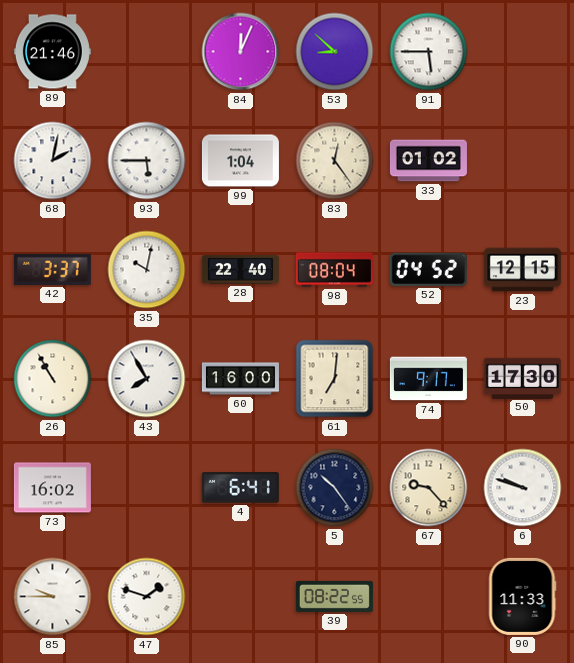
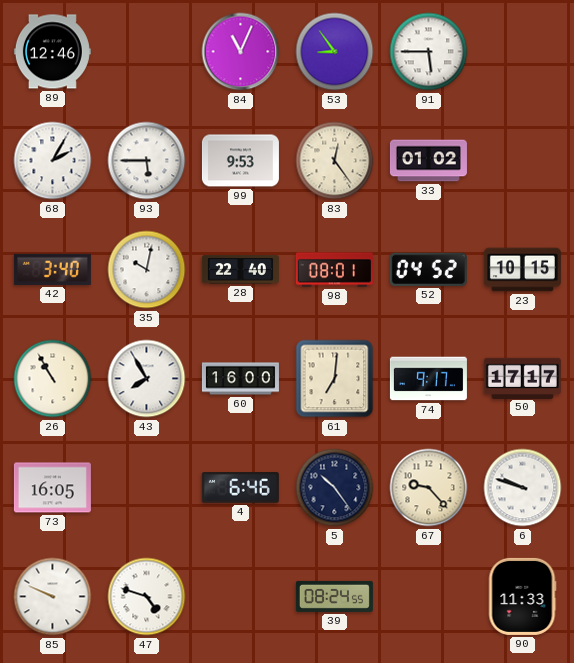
89: 21:46 -> 12:46
84: 12:04 -> 11:04
53: 8:52 -> 8:54
68: 2:02 -> 2:05
99: 1:04 -> 9:53
42: 3:37 -> 3:40
98: 08:04 -> 08:01
23: 12:15 -> 10:15
50: 17:30 -> 17:17
73: 16:02 -> 16:05
4: 6:41 -> 6:46
85: 9:45 -> 9:49
47: 1:48 -> 4:48
39: 08:22 -> 08:24
